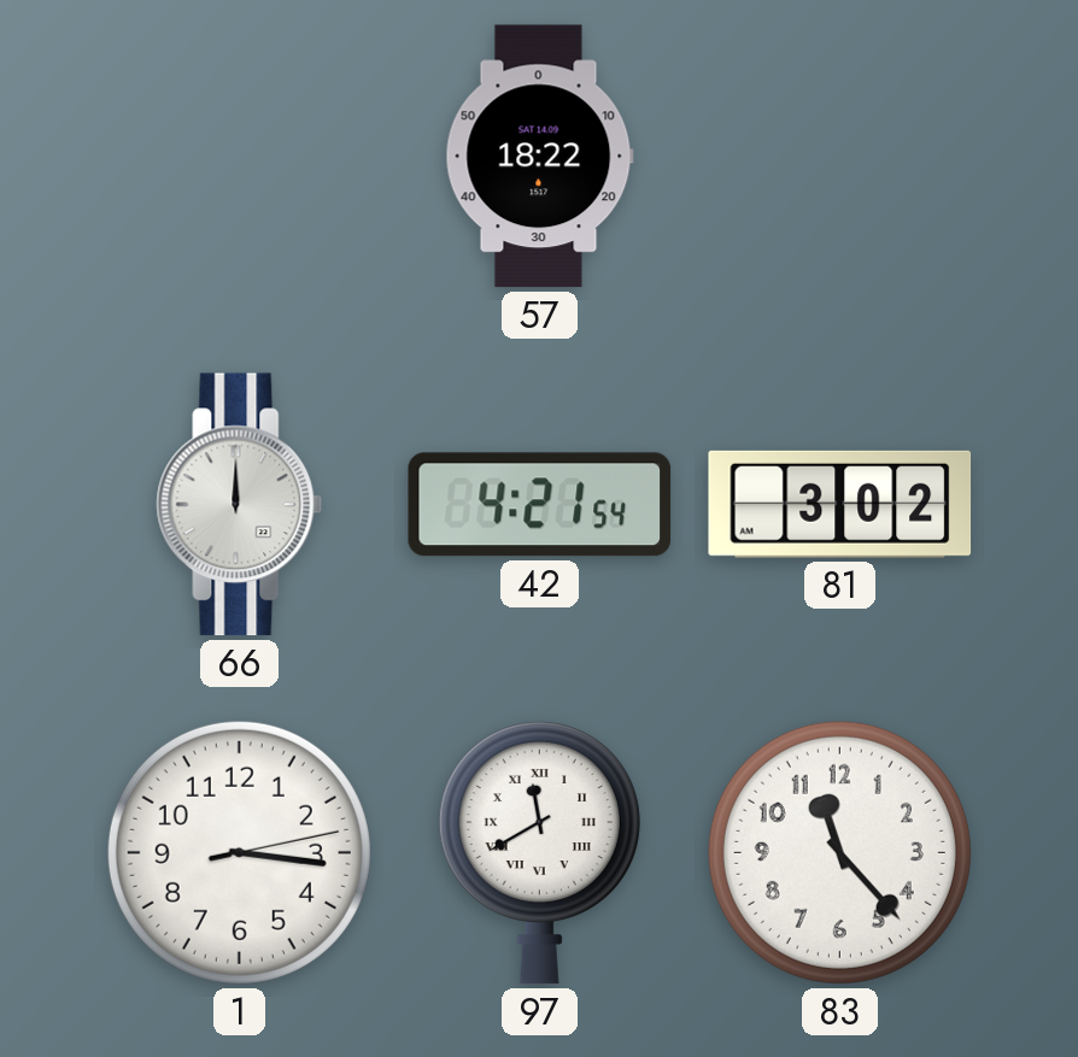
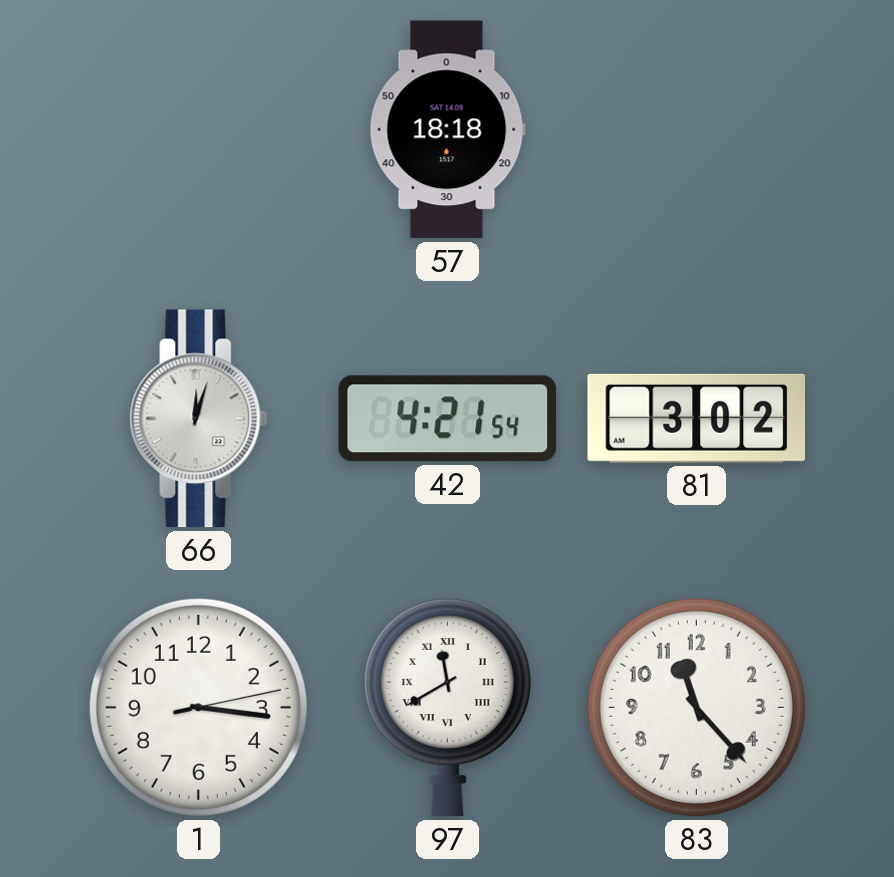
57: 18:22 -> 18:18
66: 12:00 -> 12:03
